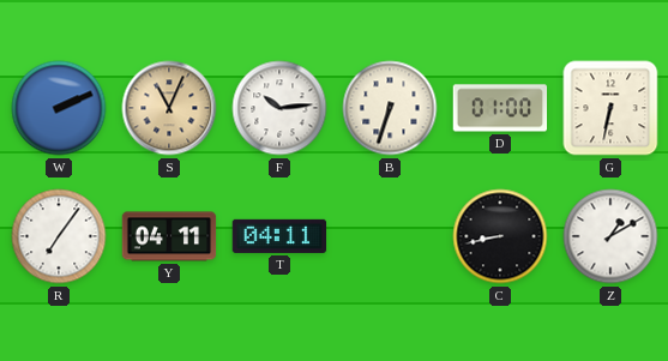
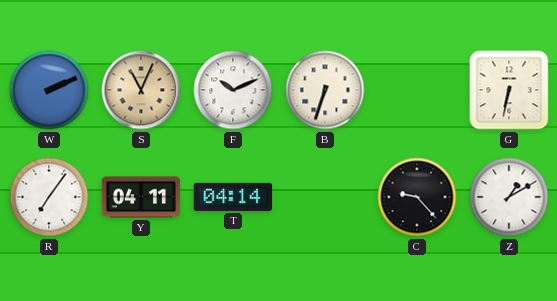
F: 10:14 -> 10:11
D: 01:00 -> none
T: 04:11 -> 04:14
C: 8:43 -> 9:23
